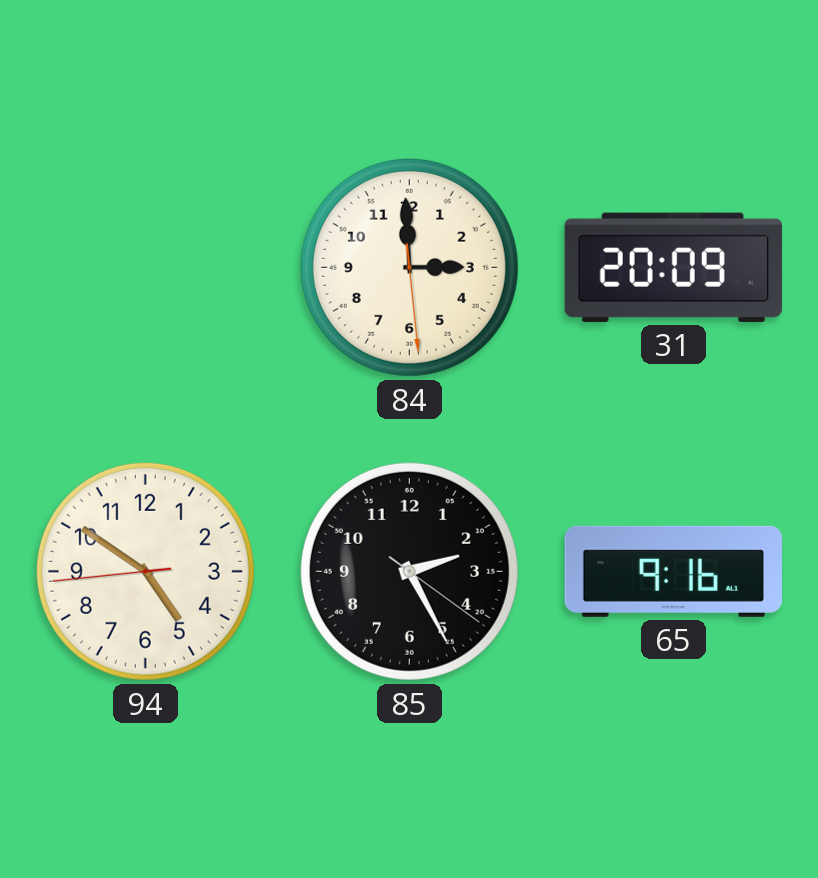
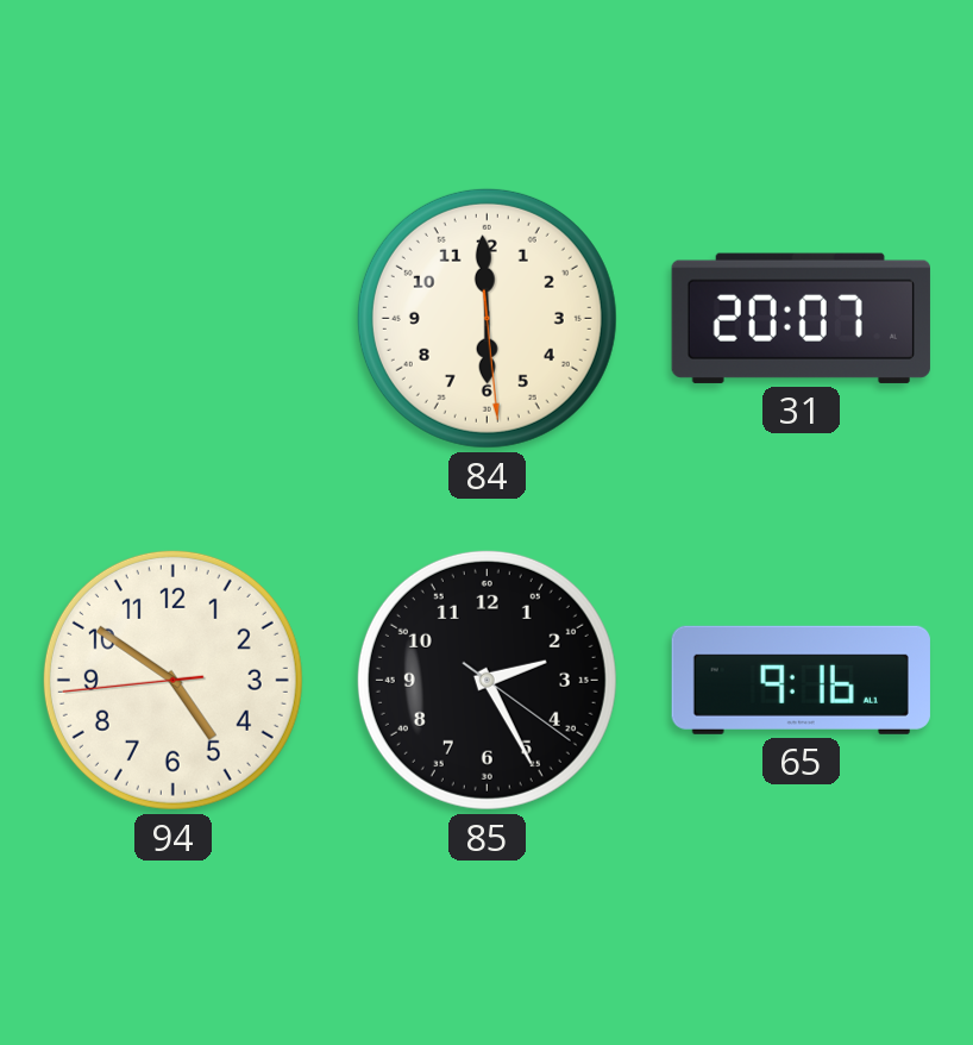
84: 2:59 -> 5:59
31: 20:09 -> 20:07
